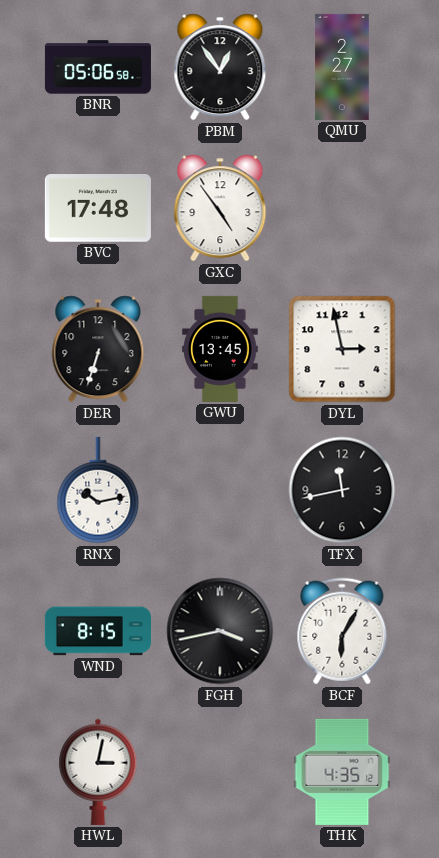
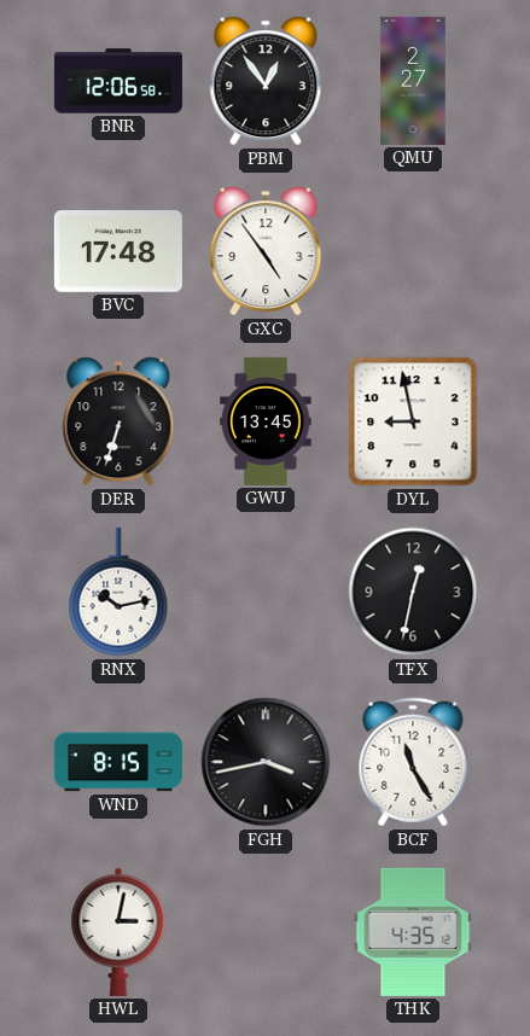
BNR: 05:06 -> 12:06
DYL: 2:58 -> 8:58
TFX: 11:43 -> 12:32
BCF: 6:05 -> 11:25
